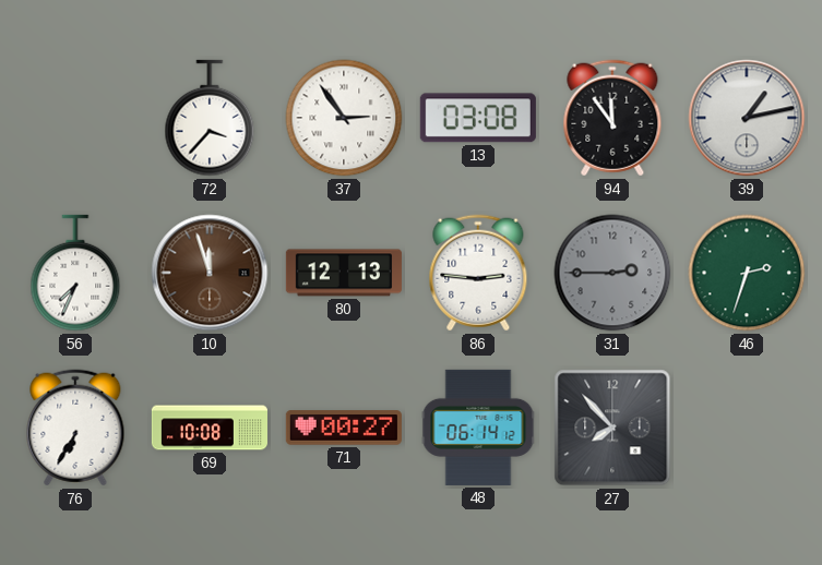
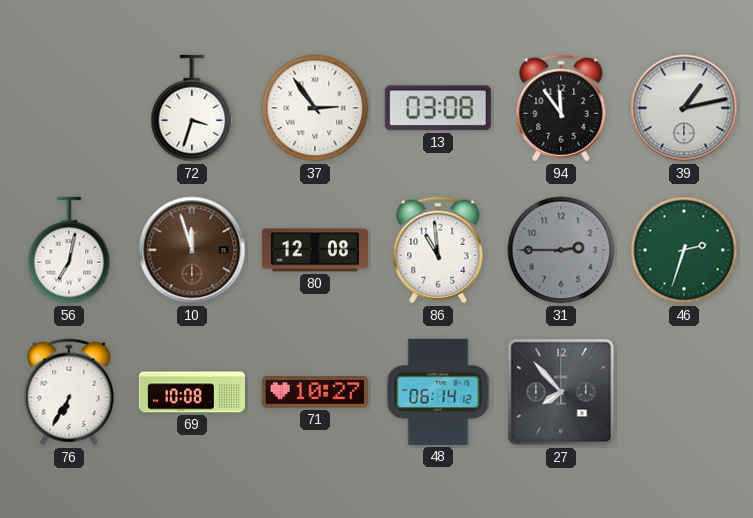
72: 3:37 -> 3:33
56: 7:34 -> 7:02
80: 12:13 -> 12:08
86: 2:46 -> 10:59
71: 00:27 -> 10:27
